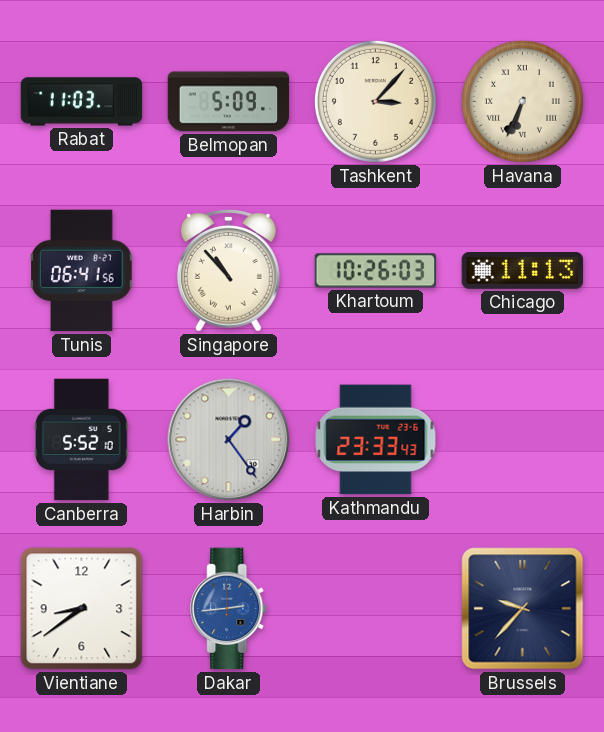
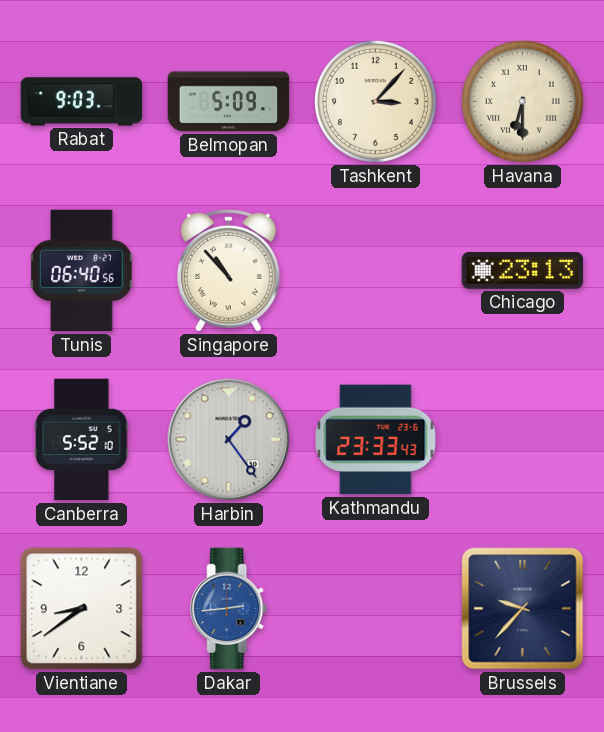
Rabat: 11:03 -> 9:03
Havana: 6:34 -> 6:30
Tunis: 06:41 -> 06:40
Khartoum: 10:26 -> none
Chicago: 11:13 -> 23:13
